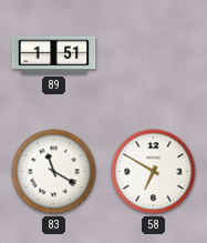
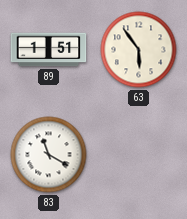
63: none -> 5:54
58: 6:50 -> none
